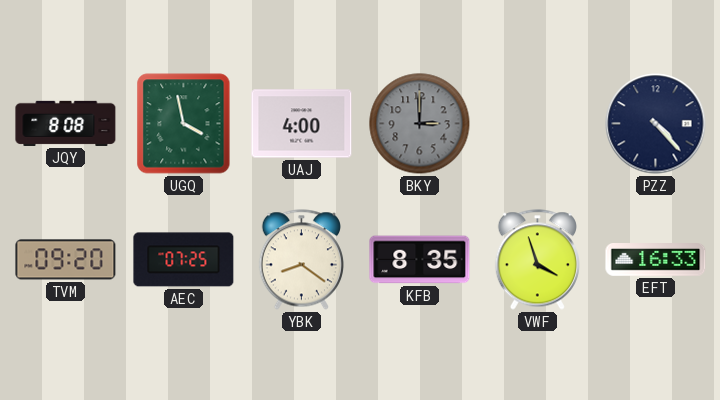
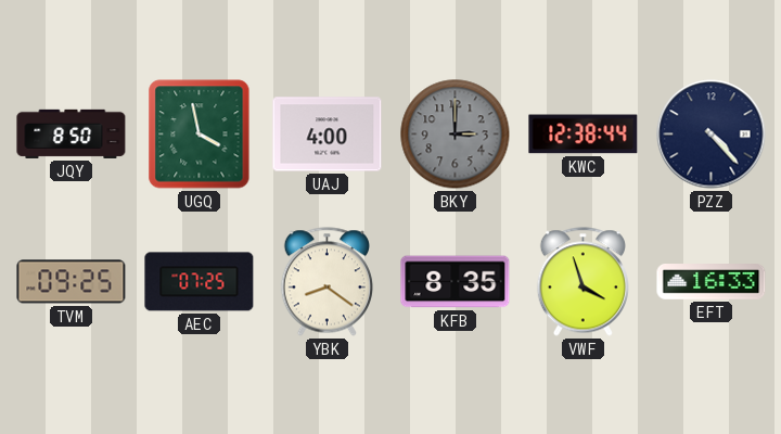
JQY: 8:08 -> 8:50
KWC: none -> 12:38
TVM: 09:20 -> 09:25
